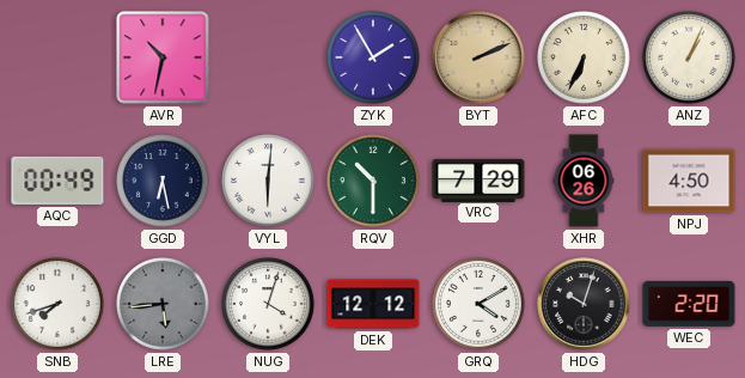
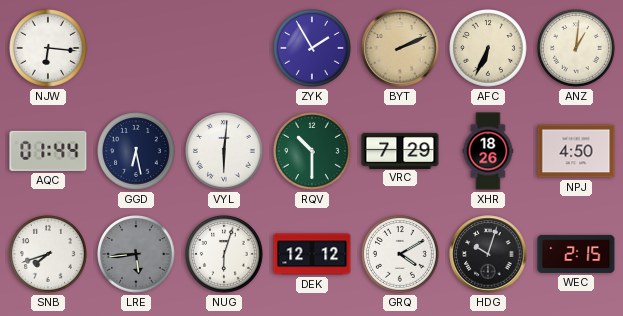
NJW: none -> 6:16
AVR: 10:32 -> none
ANZ: 1:04 -> 1:01
AQC: 00:49 -> 01:44
XHR: 06:26 -> 18:26
NUG: 4:03 -> 6:03
WEC: 2:20 -> 2:15
